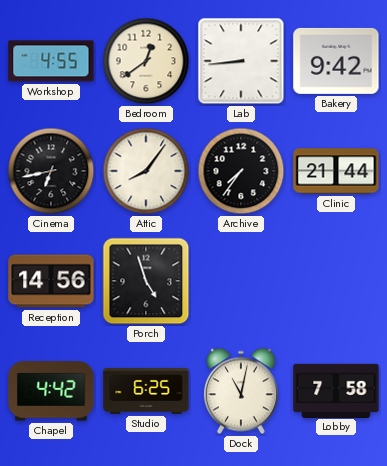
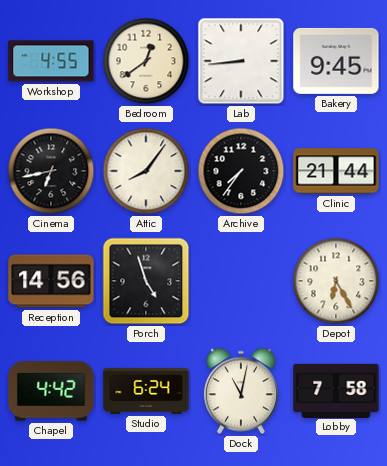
Bakery: 9:42 -> 9:45
Depot: none -> 6:25
Studio: 6:25 -> 6:24
